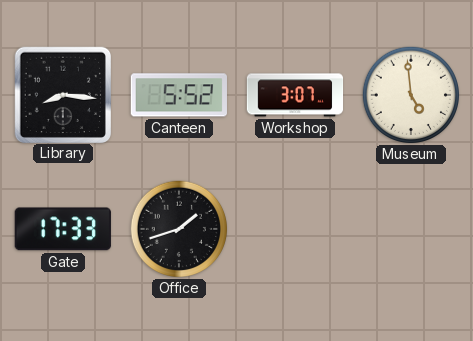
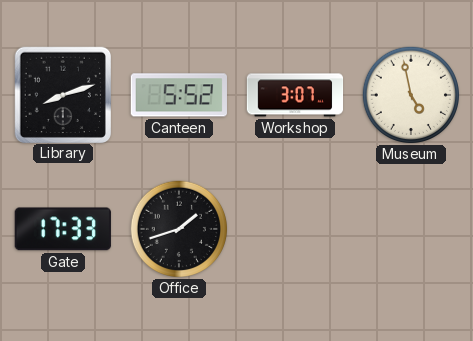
Library: 8:16 -> 8:12
Museum: 4:59 -> 4:58
